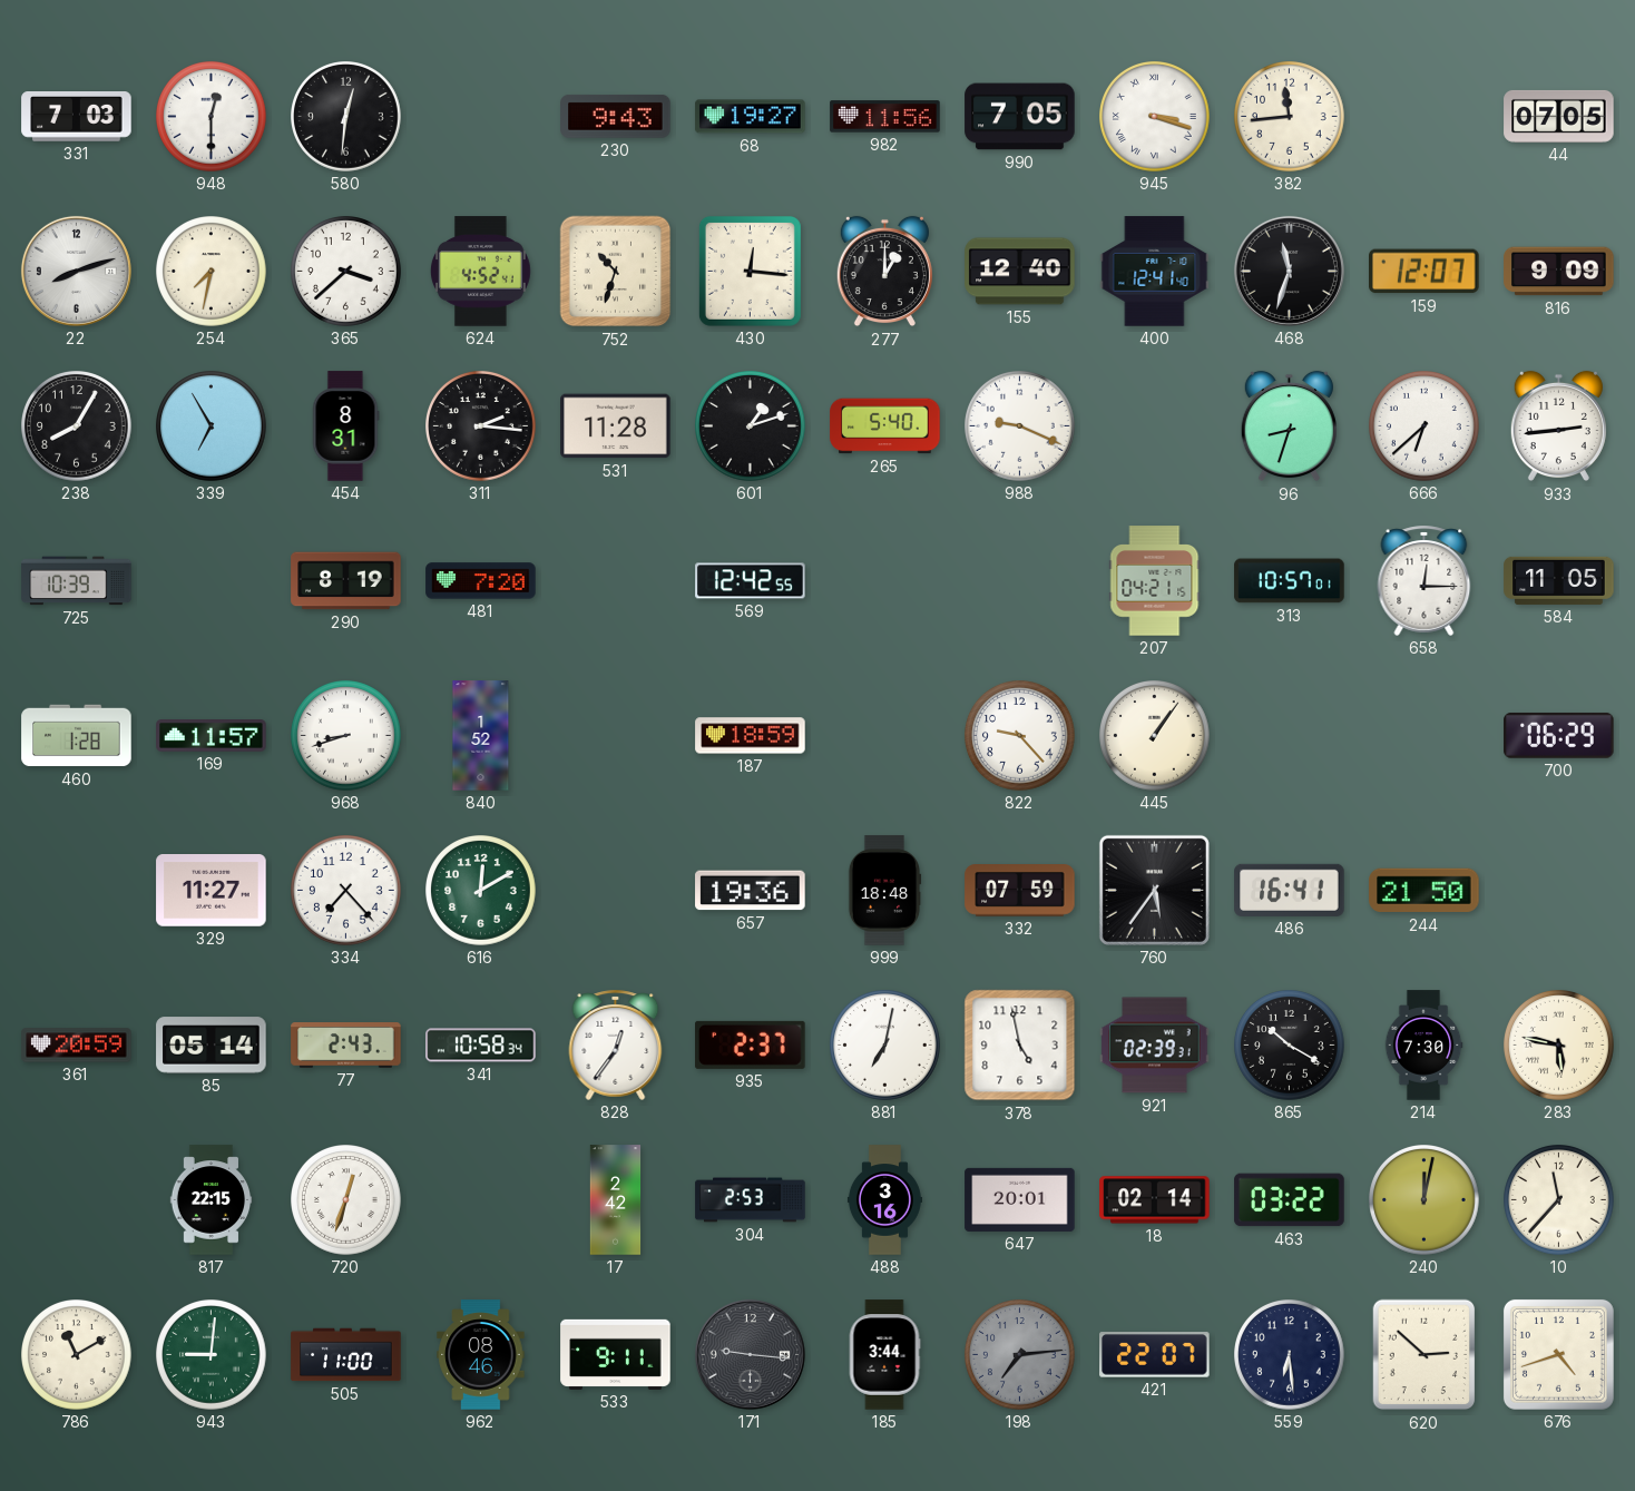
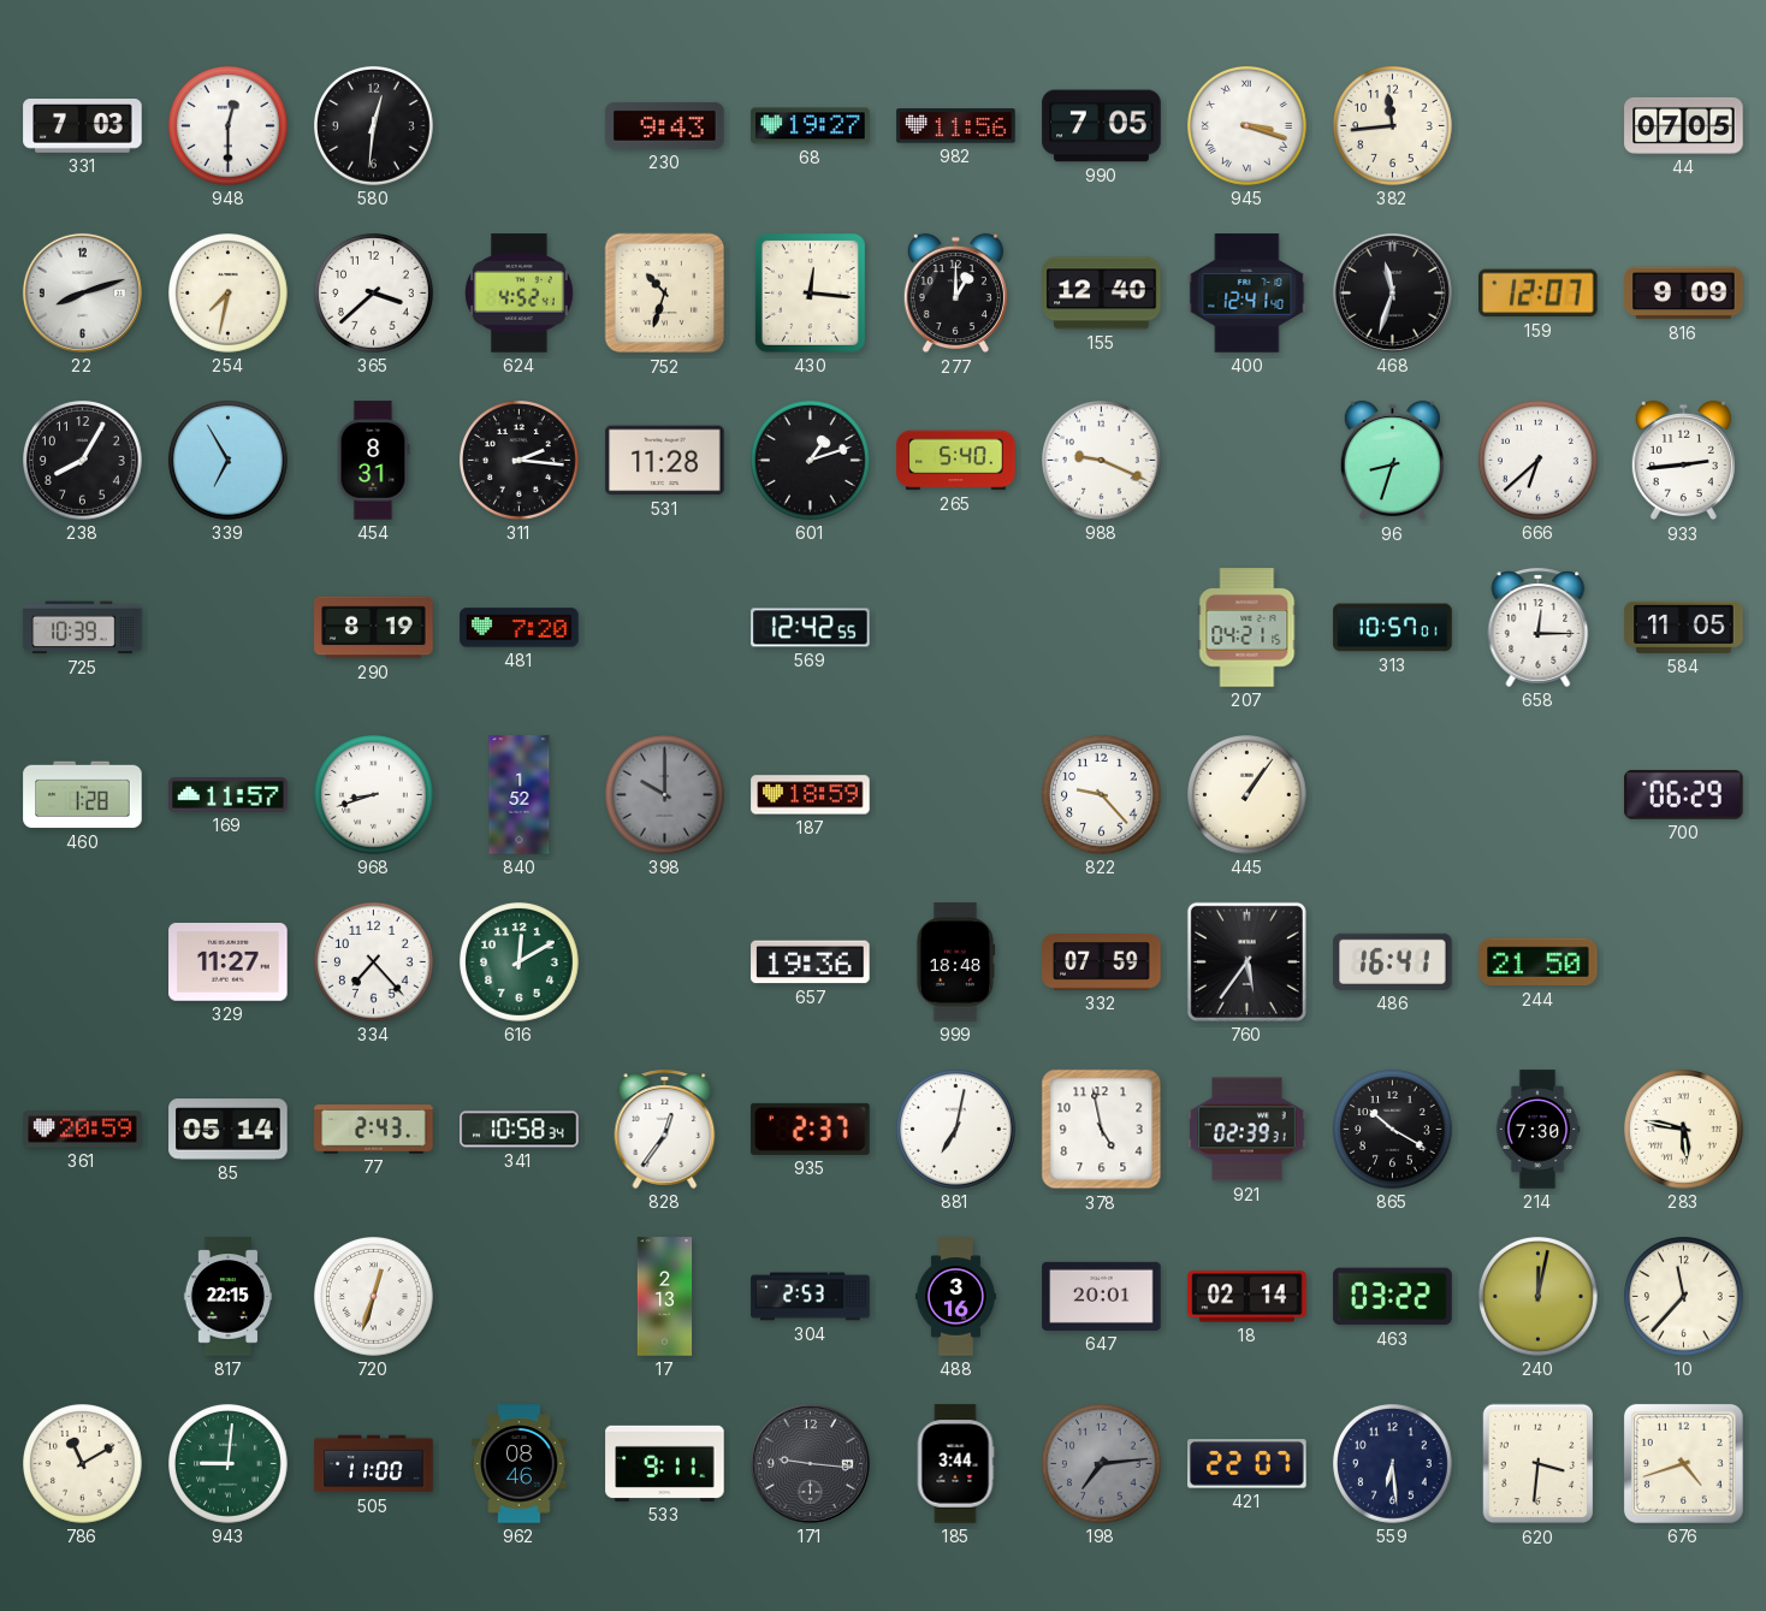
398: none -> 10:00
17: 2:42 -> 2:13
620: 2:52 -> 3:31
